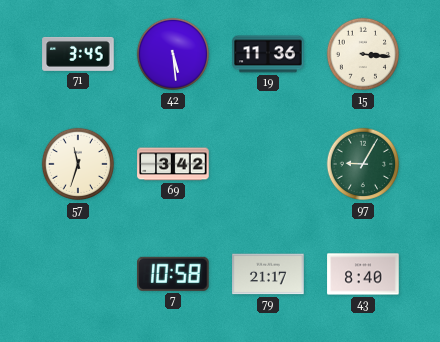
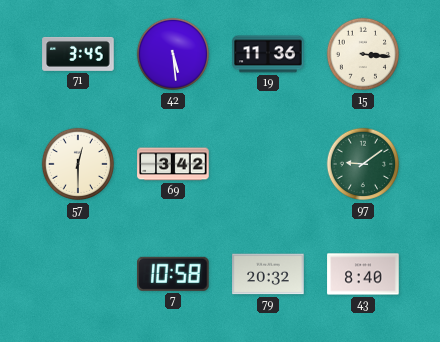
57: 11:33 -> 12:30
97: 9:05 -> 9:09
79: 21:17 -> 20:32
